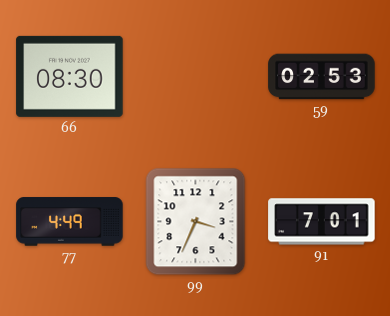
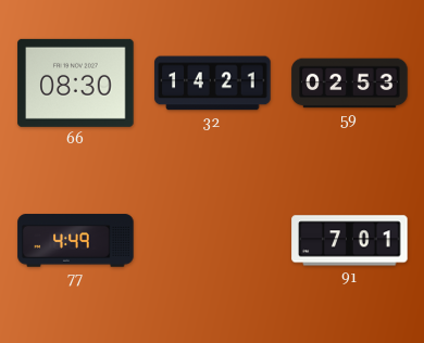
32: none -> 14:21
99: 3:34 -> none
